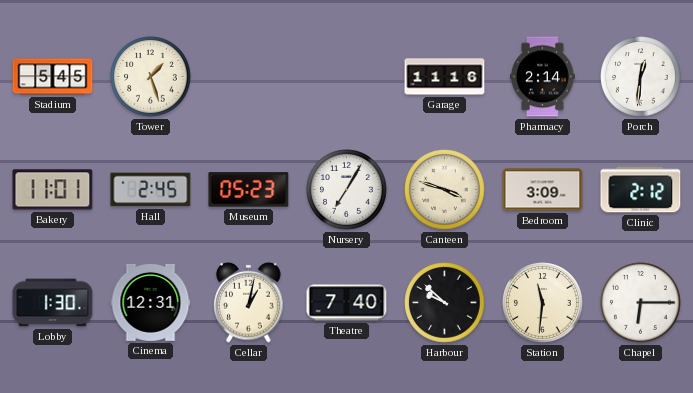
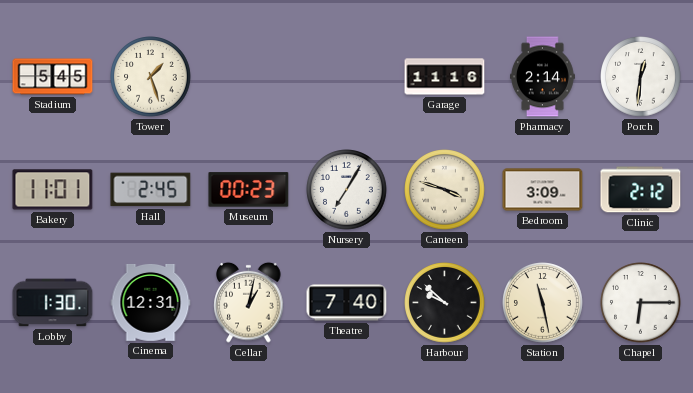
Museum: 05:23 -> 00:23
Station: 11:31 -> 11:28
